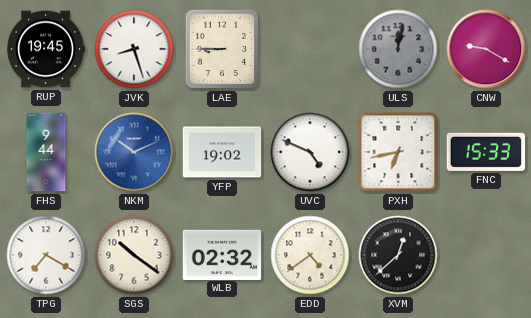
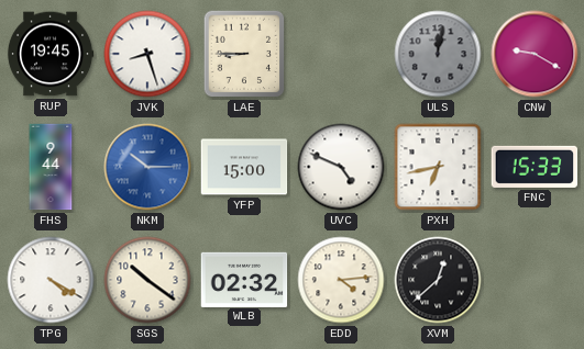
NKM: 10:11 -> 10:15
YFP: 19:02 -> 15:00
TPG: 7:20 -> 4:20
EDD: 4:39 -> 4:14
